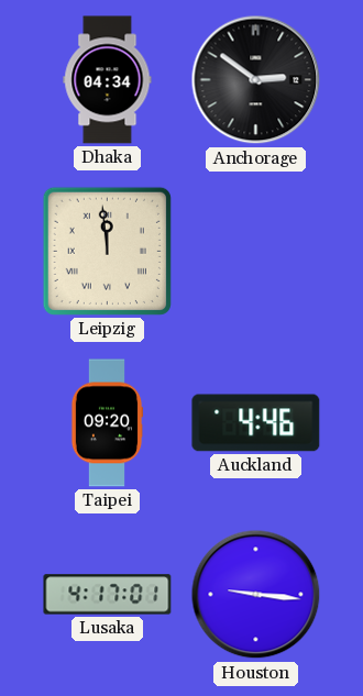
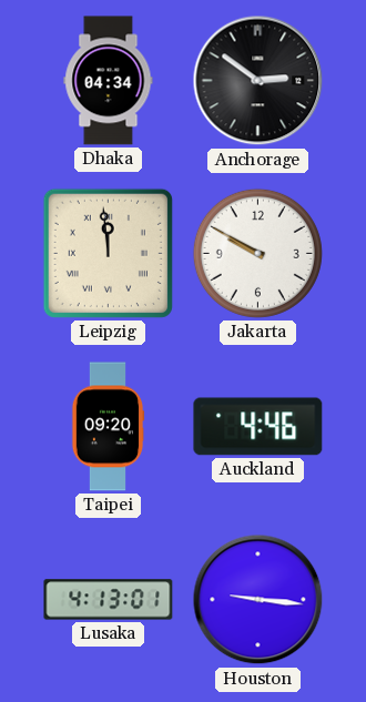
Jakarta: none -> 9:50
Lusaka: 4:17 -> 4:13
